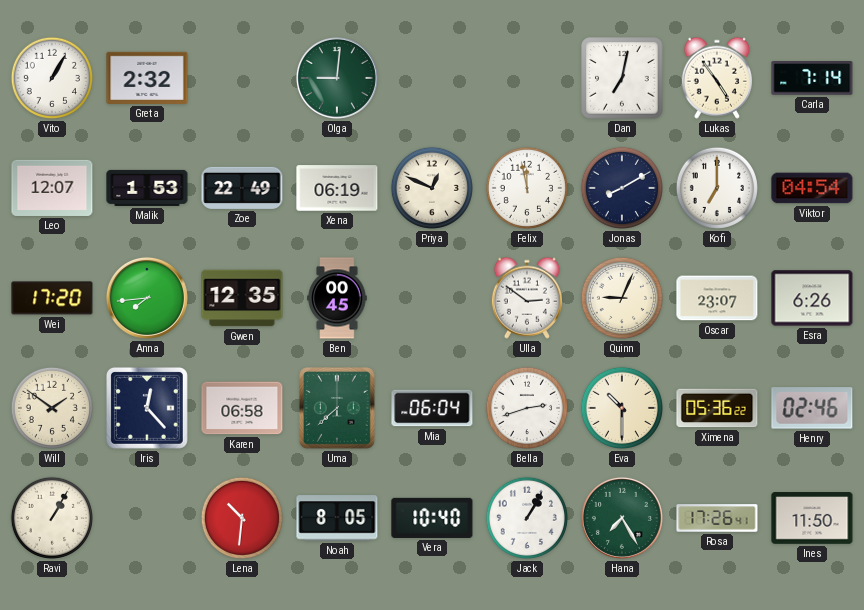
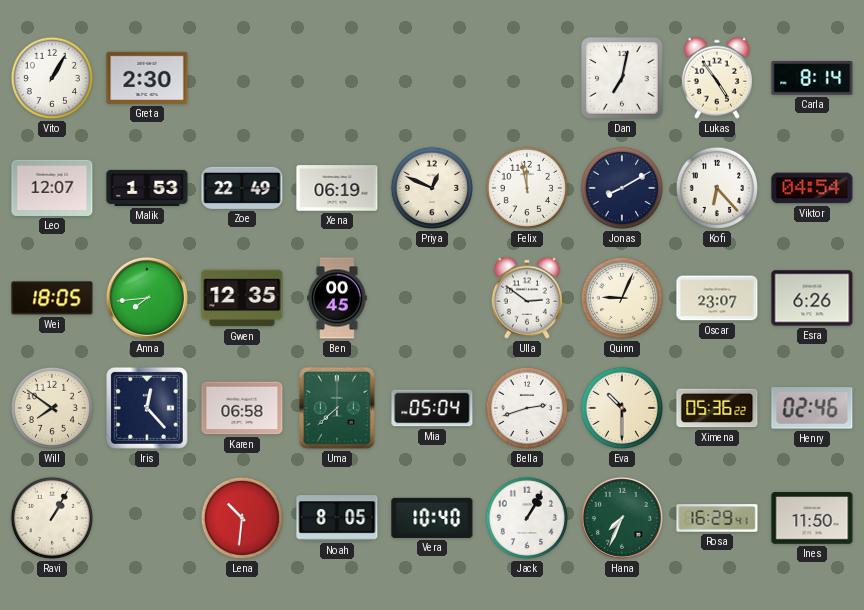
Greta: 2:32 -> 2:30
Olga: 9:01 -> none
Carla: 7:14 -> 8:14
Kofi: 7:00 -> 6:23
Wei: 17:20 -> 18:05
Will: 1:51 -> 7:51
Mia: 06:04 -> 05:04
Hana: 7:25 -> 7:34
Rosa: 17:26 -> 16:29
